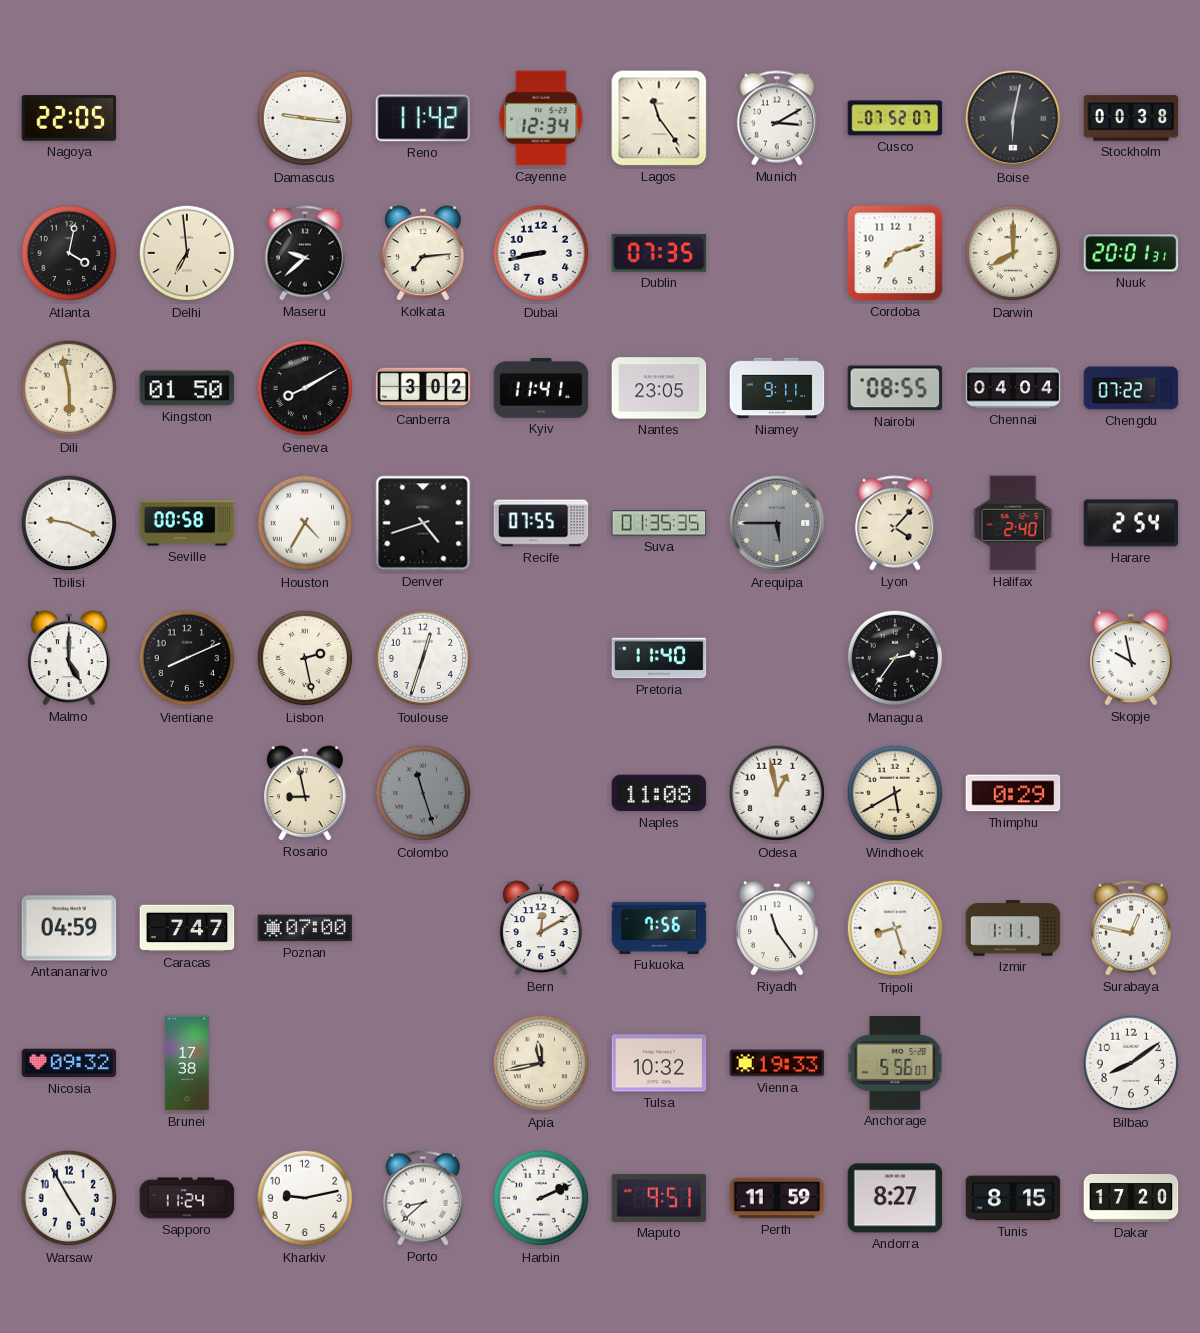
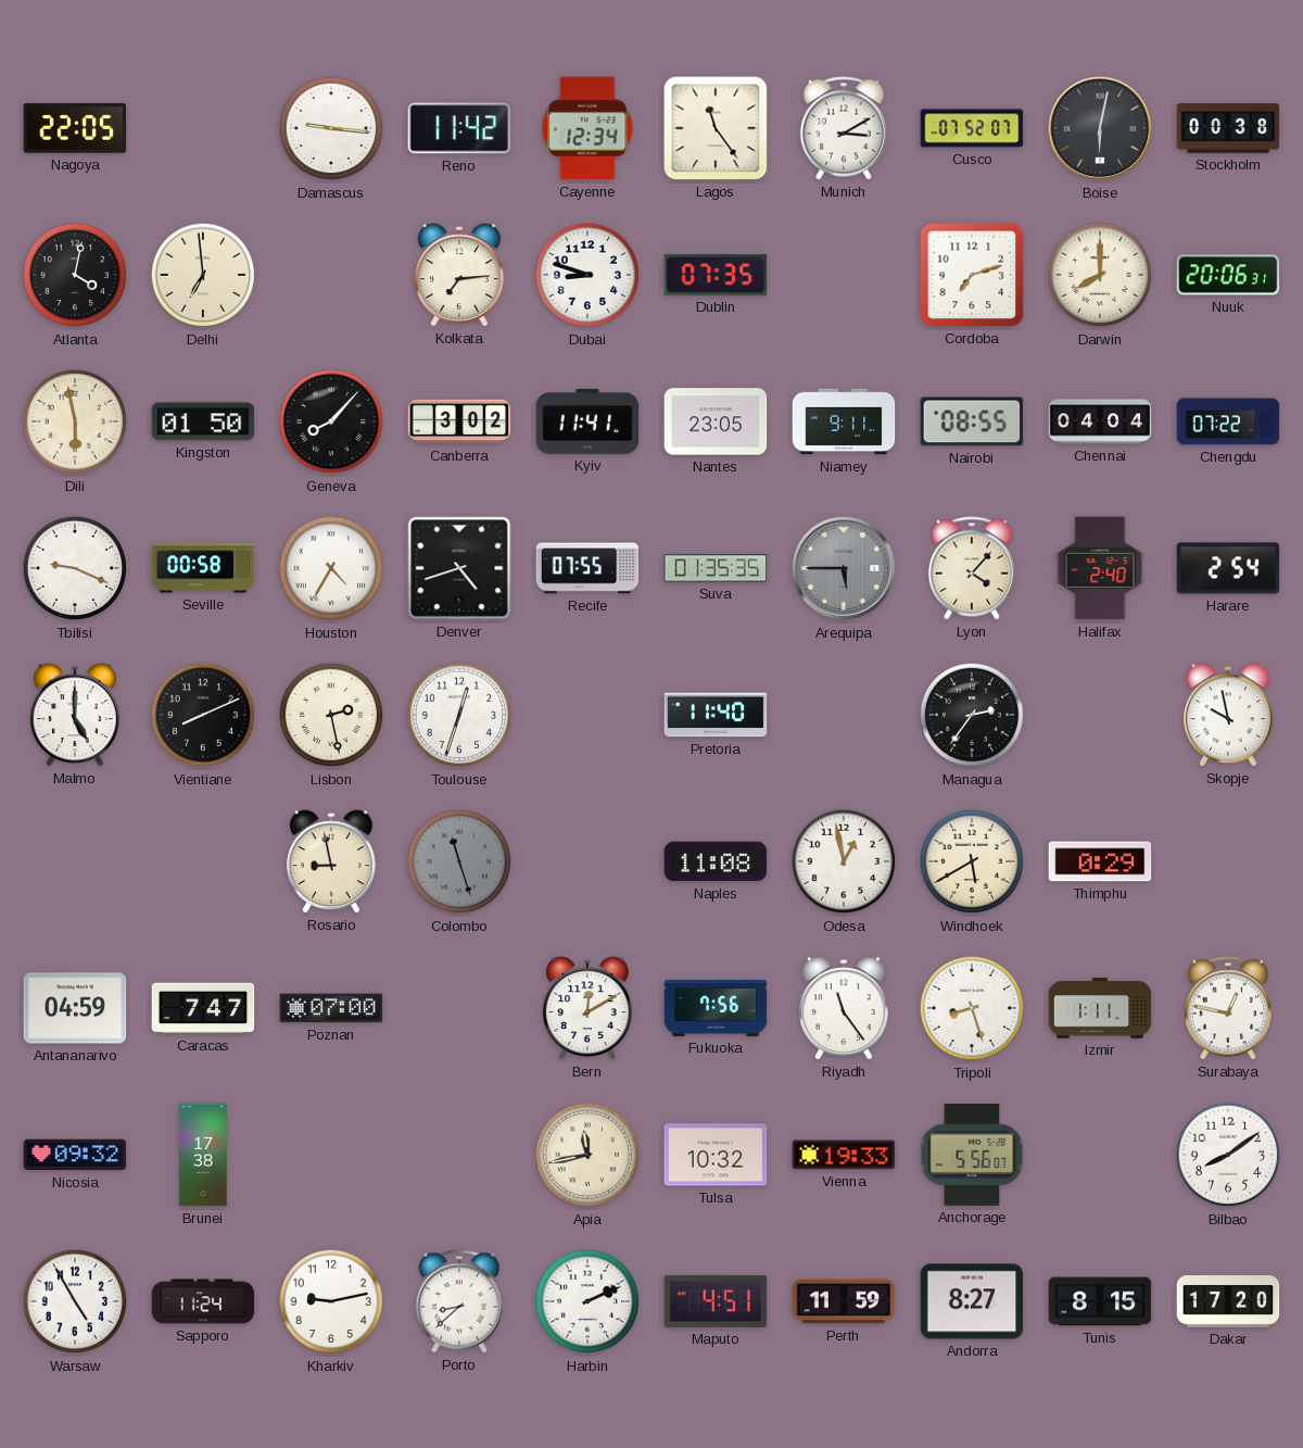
Maseru: 9:38 -> none
Dubai: 8:43 -> 8:48
Nuuk: 20:01 -> 20:06
Geneva: 8:10 -> 8:07
Maputo: 9:51 -> 4:51
